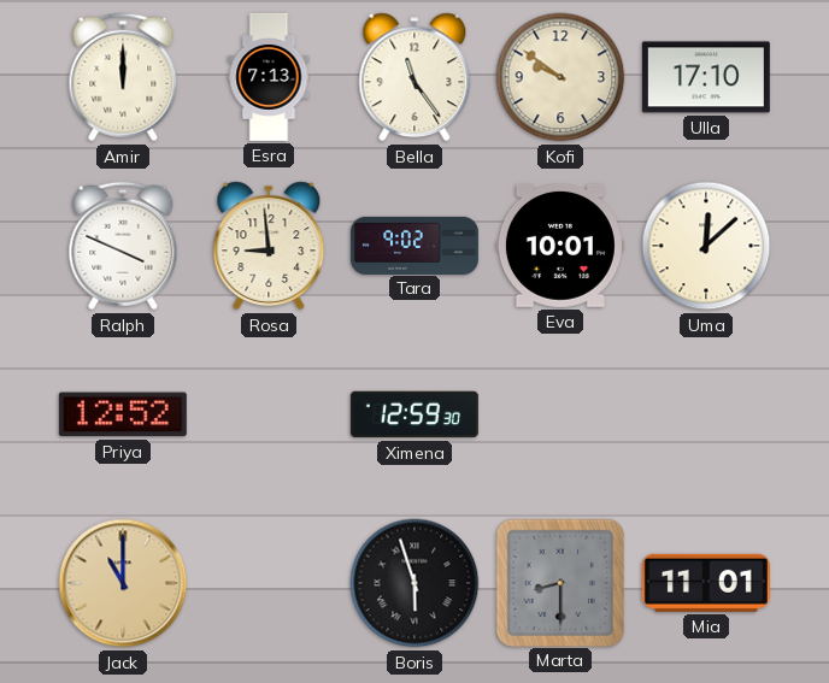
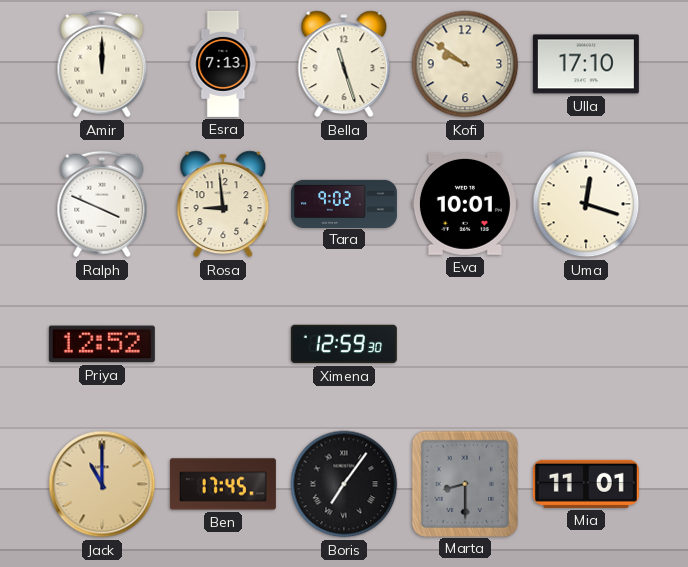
Bella: 11:24 -> 11:27
Uma: 12:08 -> 12:18
Ben: none -> 17:45
Boris: 5:57 -> 7:06
